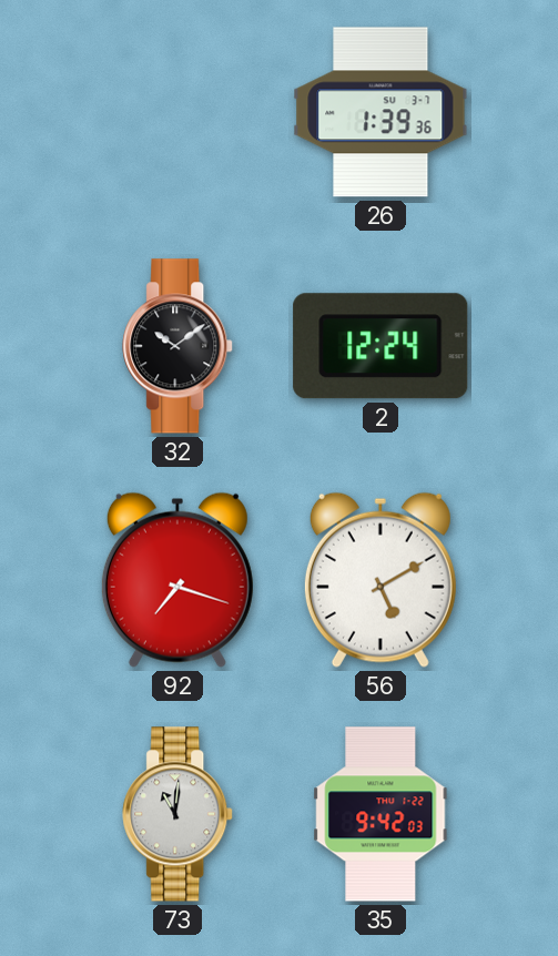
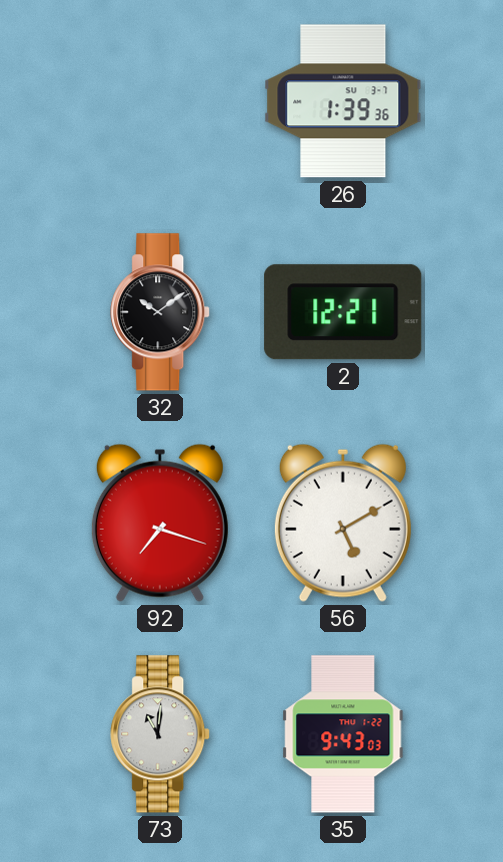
2: 12:24 -> 12:21
35: 9:42 -> 9:43
